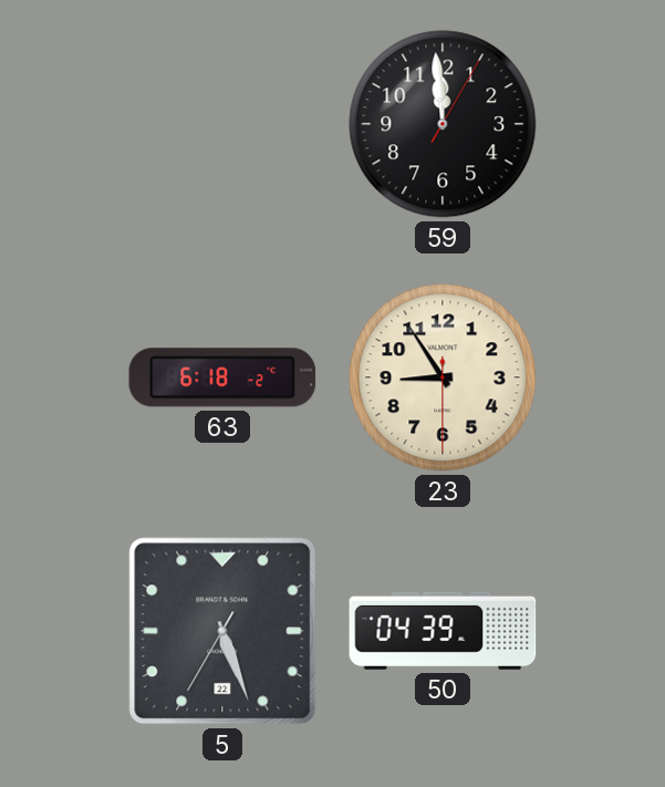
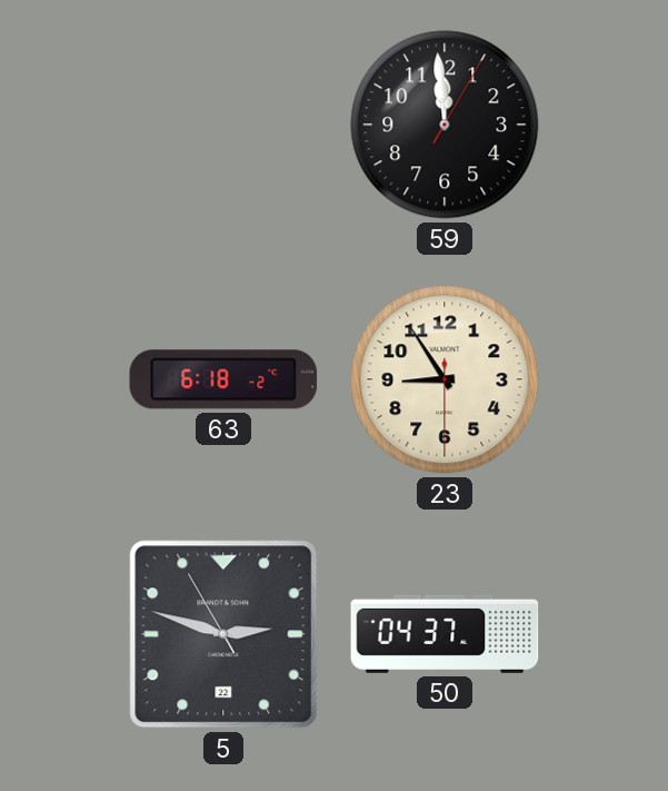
5: 5:26 -> 2:47
50: 04:39 -> 04:37
